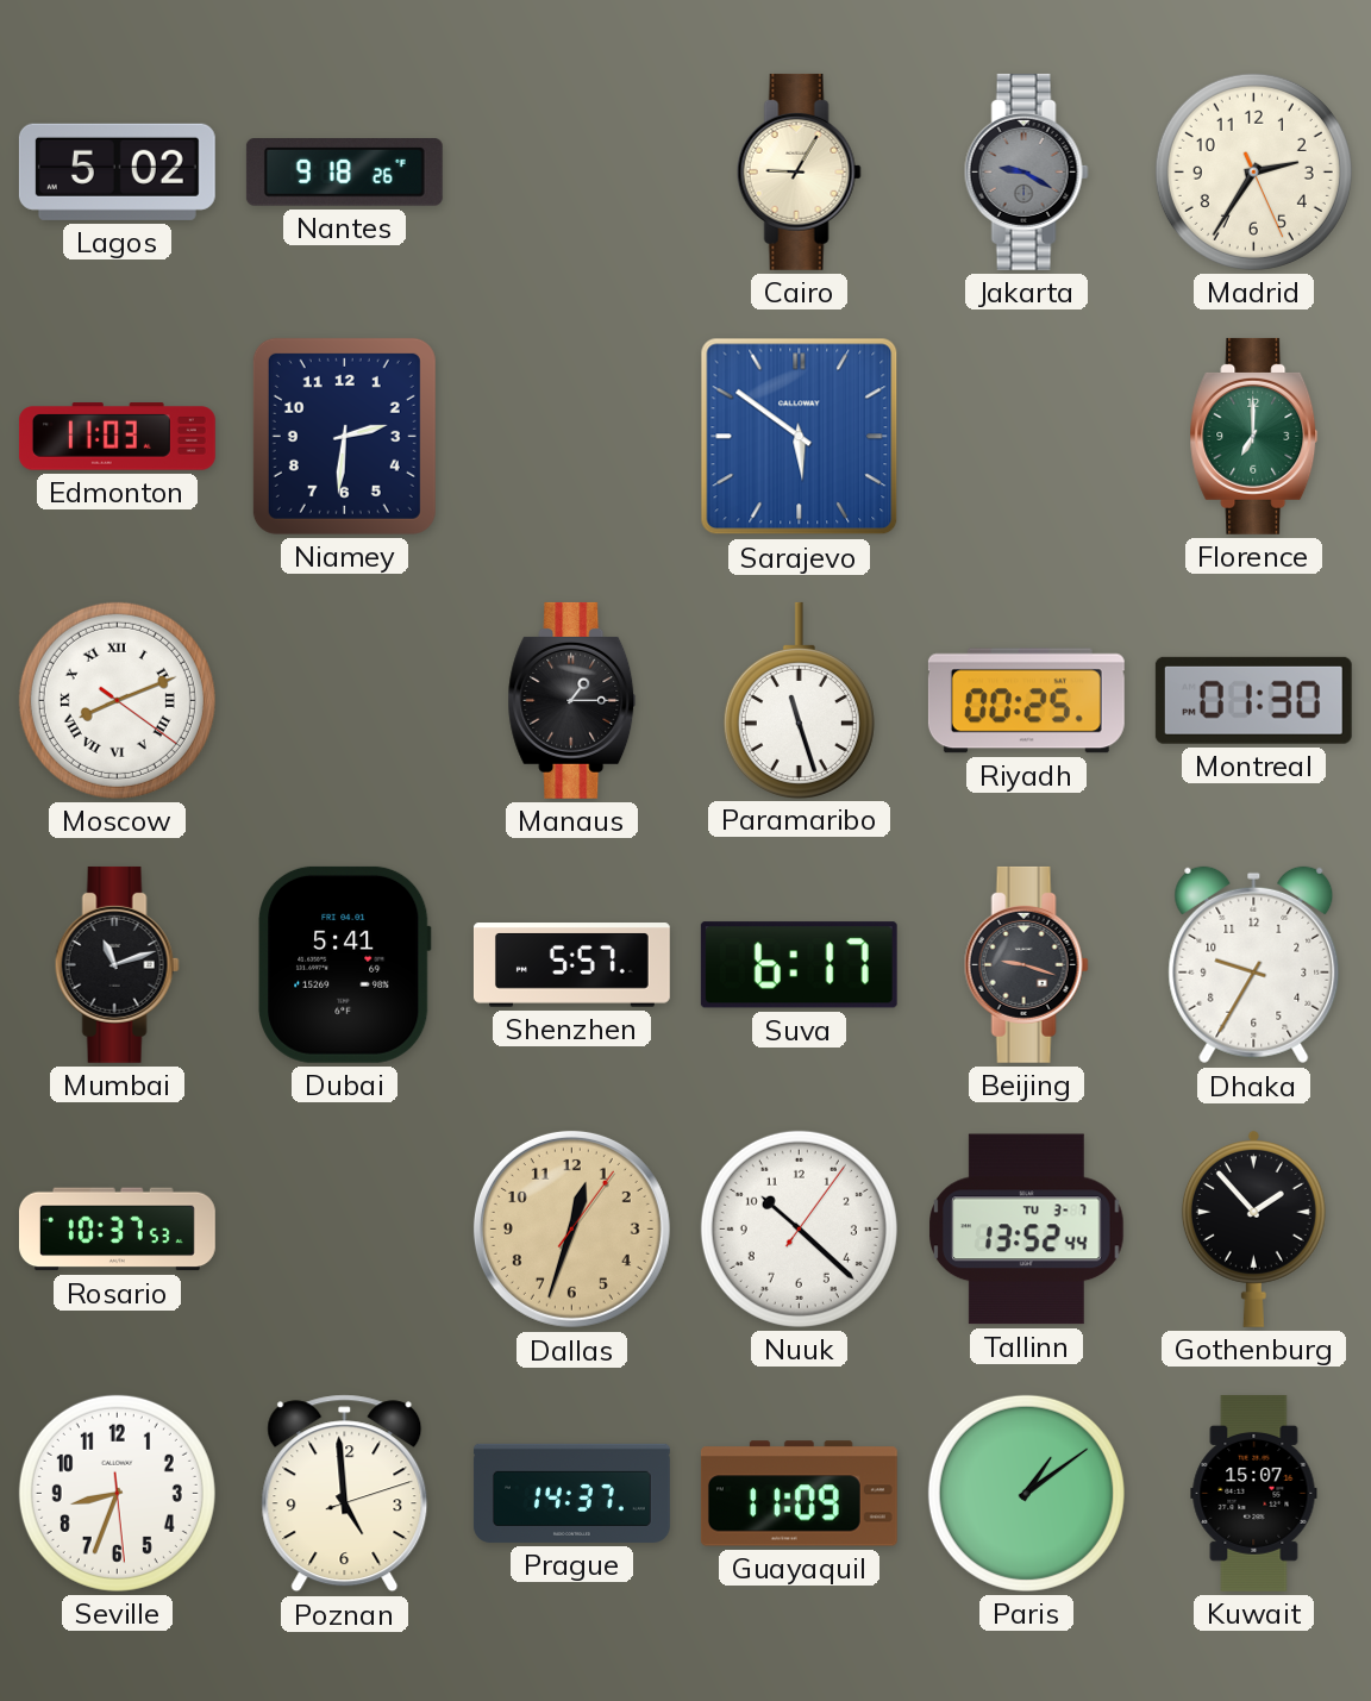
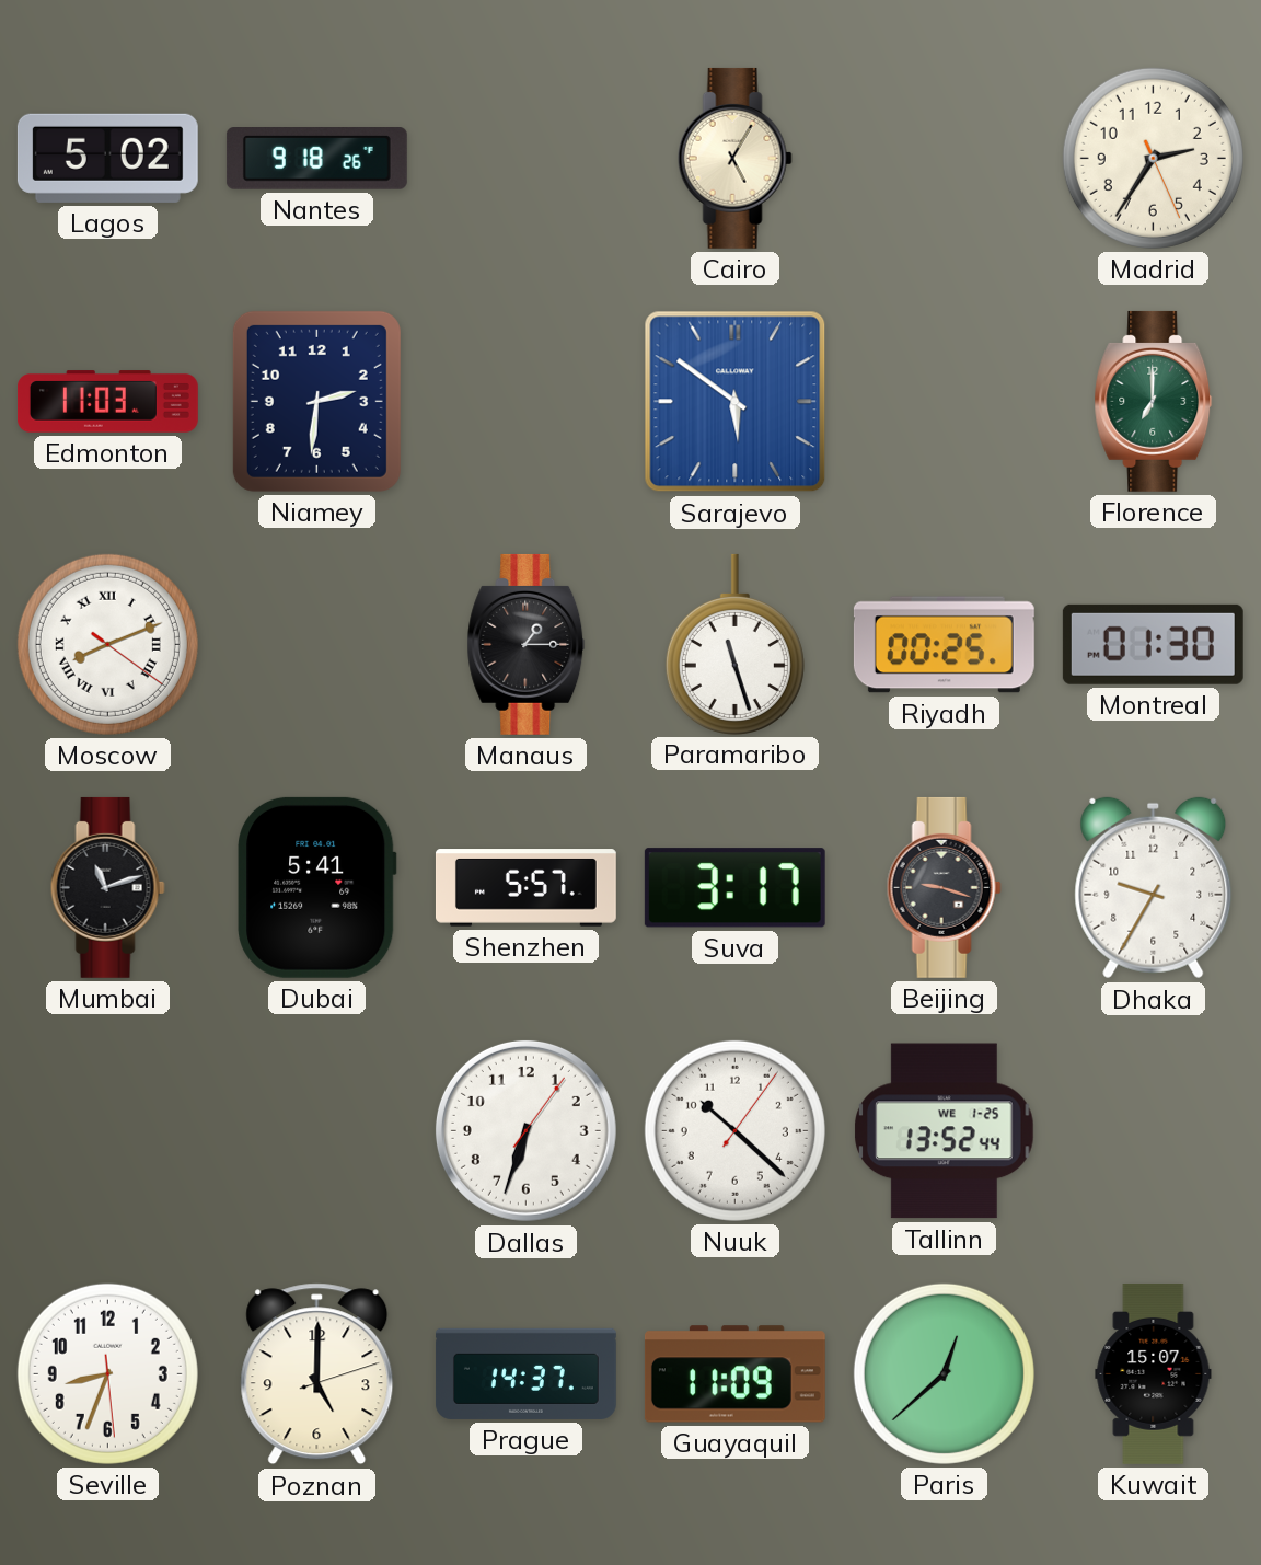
Cairo: 9:05 -> 5:05
Jakarta: 9:20 -> none
Suva: 6:17 -> 3:17
Rosario: 10:37 -> none
Dallas: 12:33 -> 6:33
Dallas dial: champagne -> white
Tallinn date: TU 3-7 -> WE 1-25
Gothenburg: 1:53 -> none
Poznan: 4:59 -> 5:00
Paris: 1:09 -> 12:38
